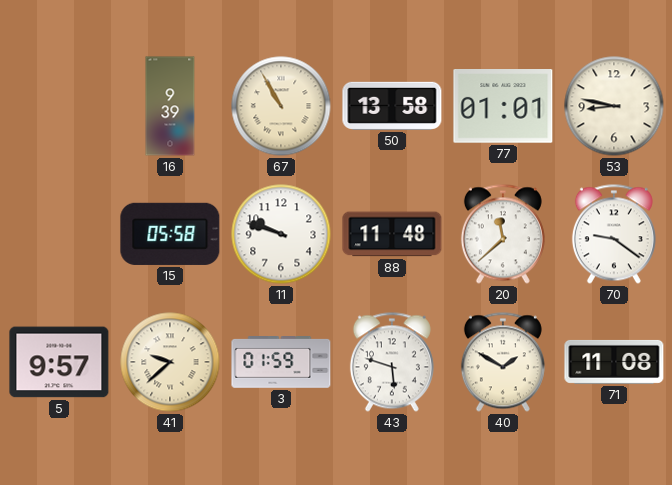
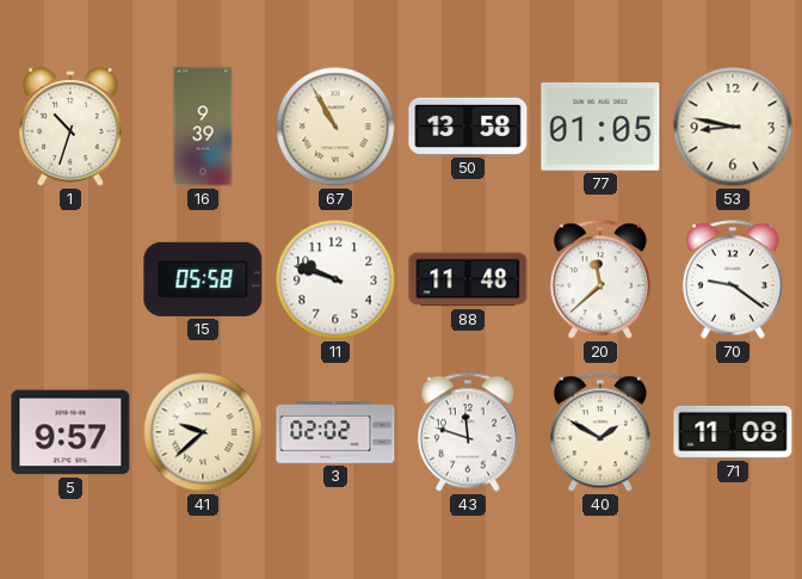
1: none -> 10:33
77: 01:01 -> 01:05
3: 01:59 -> 02:02
43: 5:48 -> 11:48
